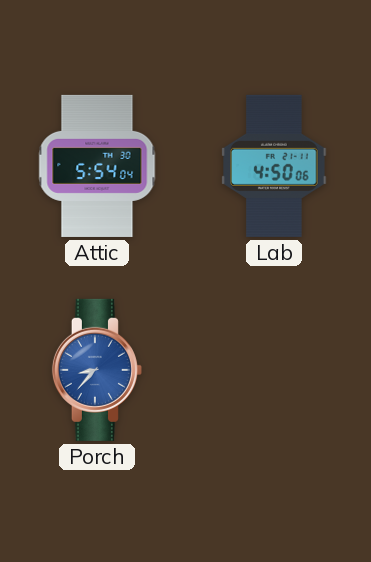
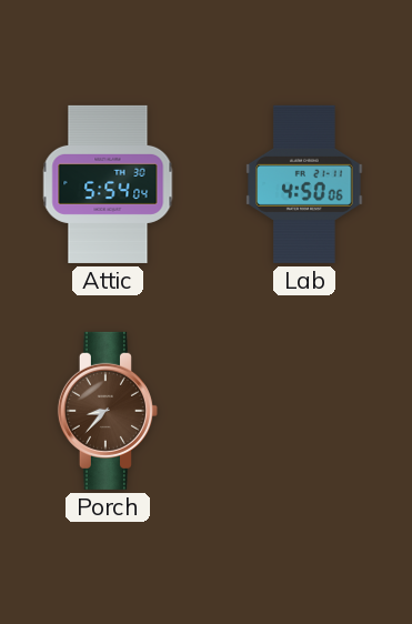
Porch dial: blue -> brown
